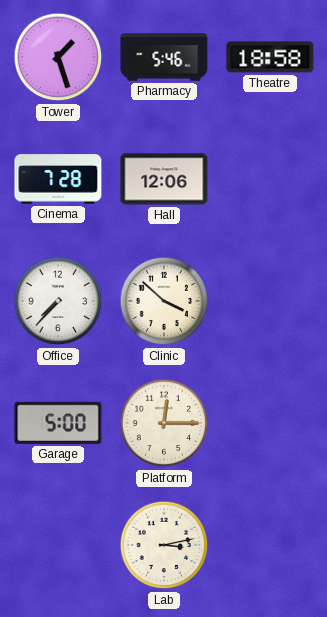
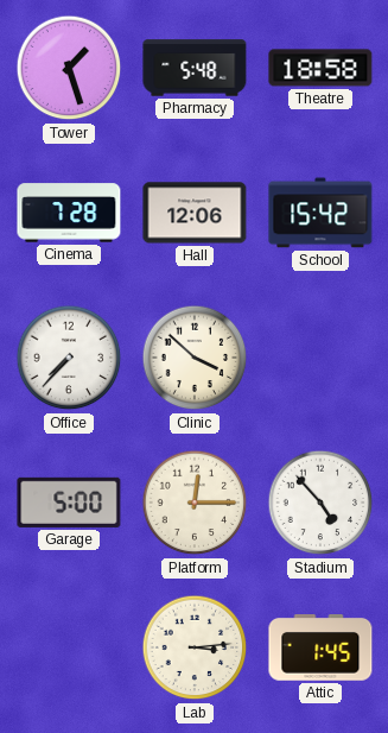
Pharmacy: 5:46 -> 5:48
School: none -> 15:42
Stadium: none -> 4:53
Lab: 3:13 -> 3:14
Attic: none -> 1:45
